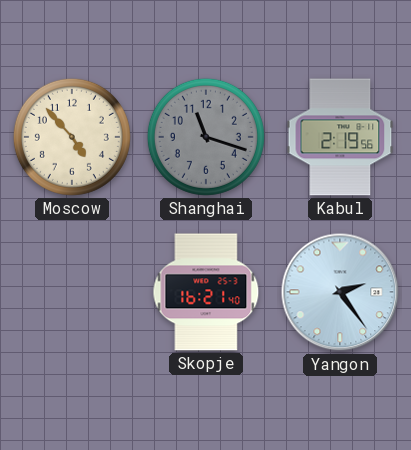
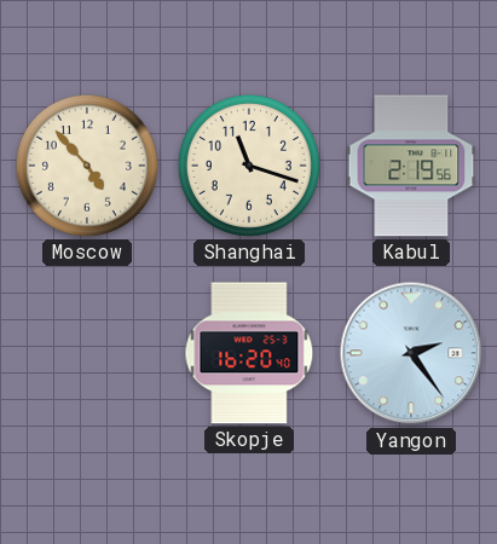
Shanghai dial: grey -> cream
Skopje: 16:21 -> 16:20
